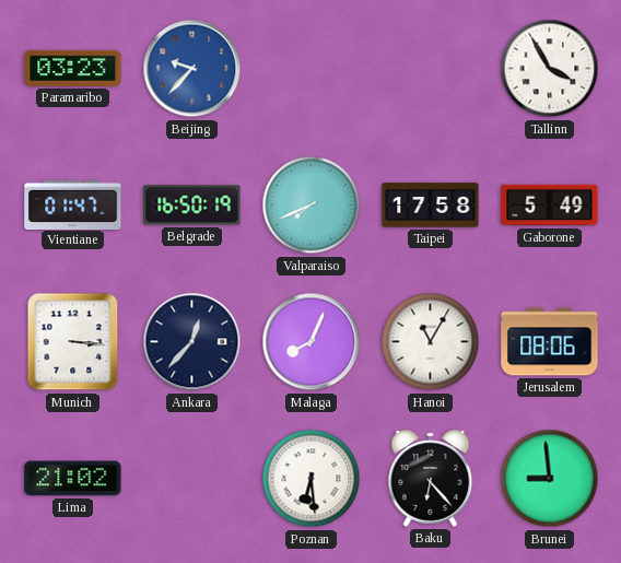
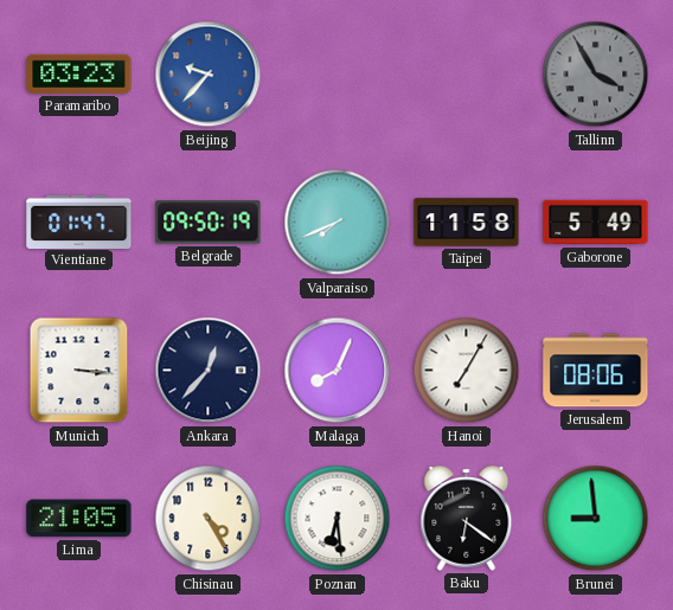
Tallinn dial: white -> grey
Belgrade: 16:50 -> 09:50
Taipei: 17:58 -> 11:58
Hanoi: 11:05 -> 7:05
Lima: 21:02 -> 21:05
Chisinau: none -> 4:25
Baku: 6:23 -> 6:21
